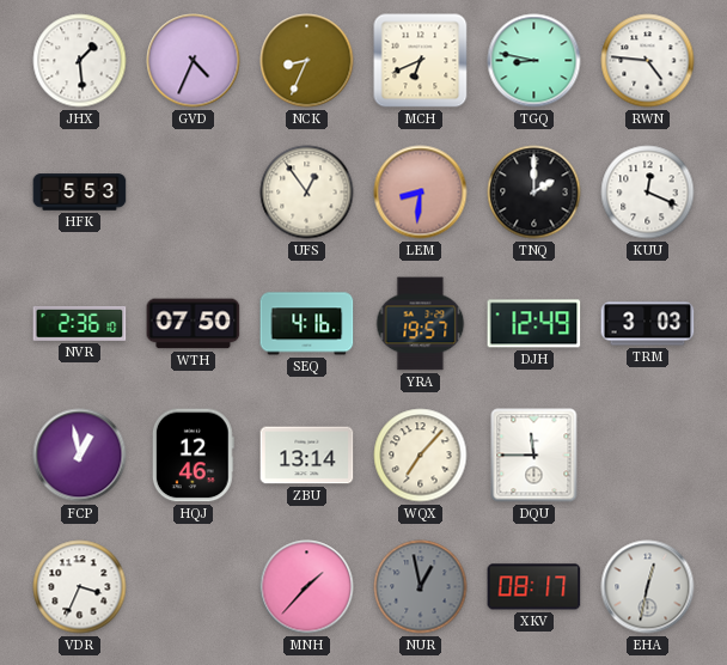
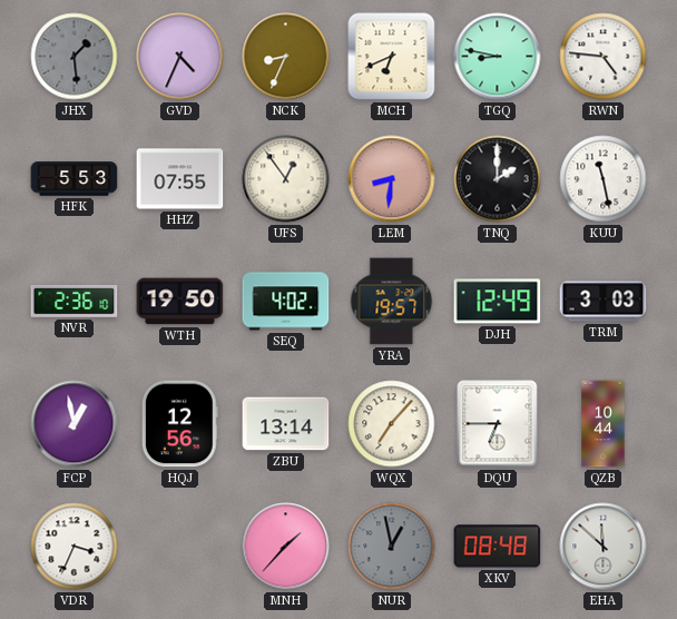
JHX dial: white -> grey
HHZ: none -> 07:55
KUU: 12:19 -> 11:28
WTH: 07:50 -> 19:50
SEQ: 4:16 -> 4:02
HQJ: 12:46 -> 12:56
DQU: 11:45 -> 6:45
QZB: none -> 10:44
XKV: 08:17 -> 08:48
EHA: 12:32 -> 11:52
